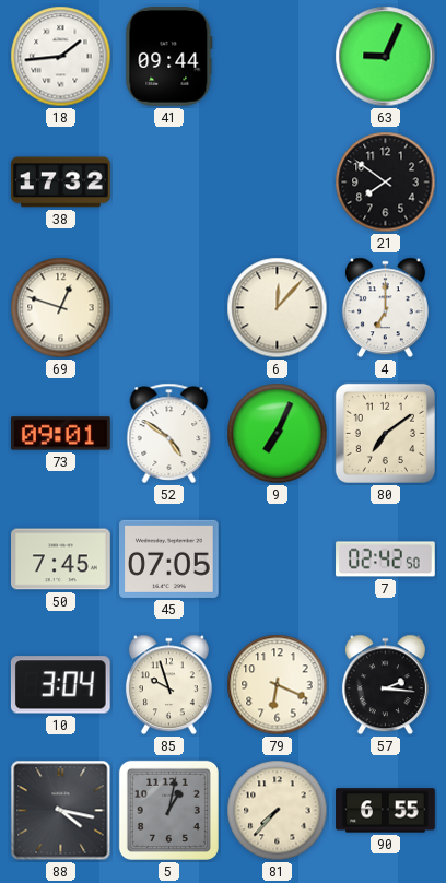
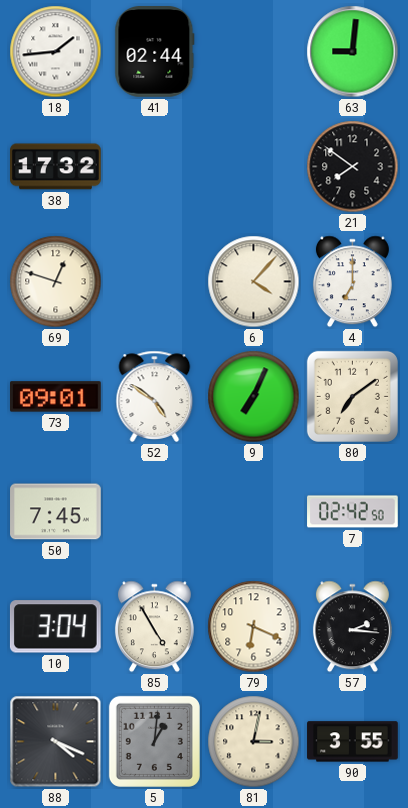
41: 09:44 -> 02:44
63: 9:04 -> 9:01
6: 12:07 -> 4:07
45: 07:05 -> none
85: 9:57 -> 4:55
88: 4:17 -> 4:19
5: 1:02 -> 1:01
81: 7:37 -> 3:02
90: 6:55 -> 3:55
